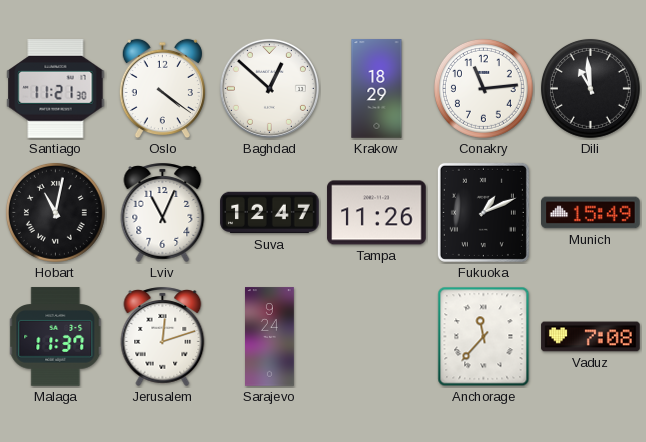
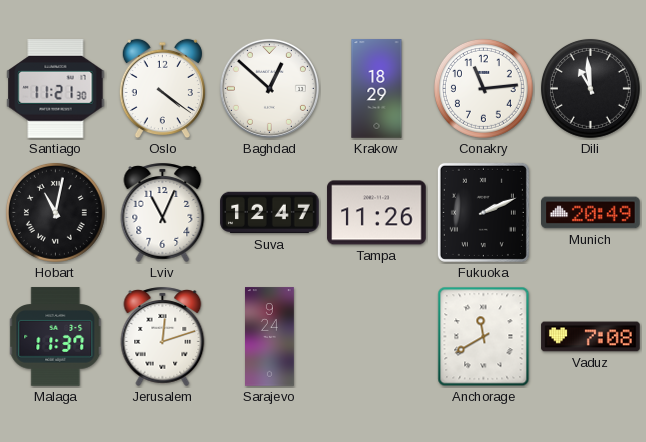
Fukuoka: 1:11 -> 2:11
Munich: 15:49 -> 20:49
Anchorage: 11:37 -> 11:40
